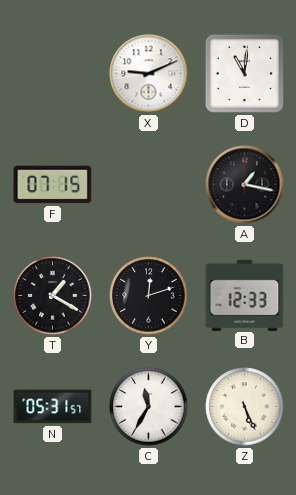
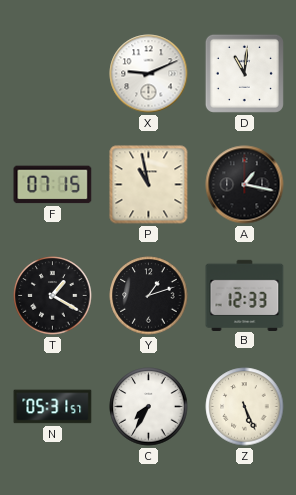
P: none -> 10:58
Y: 12:12 -> 1:12
C: 11:35 -> 7:35
